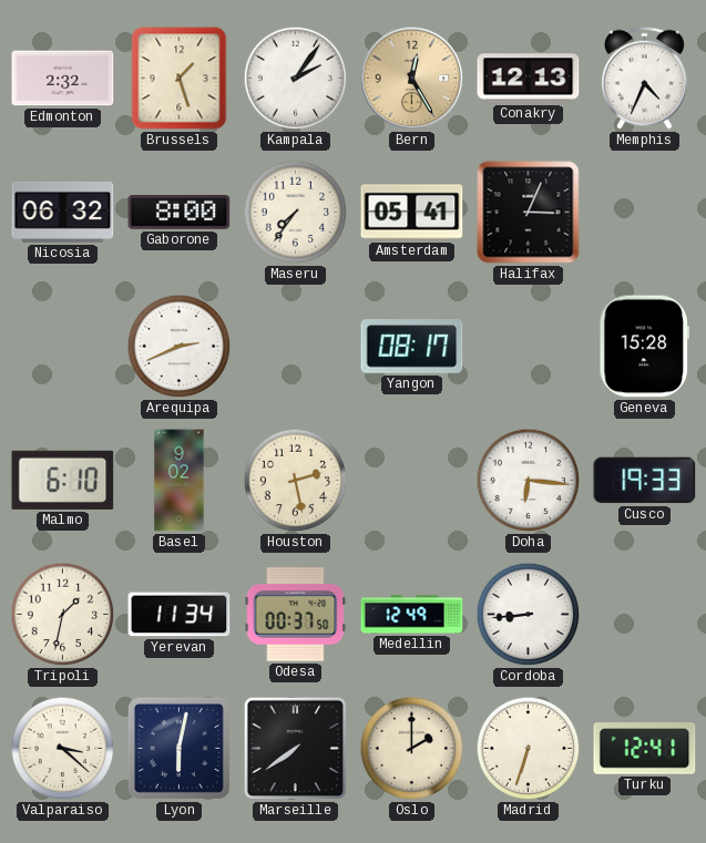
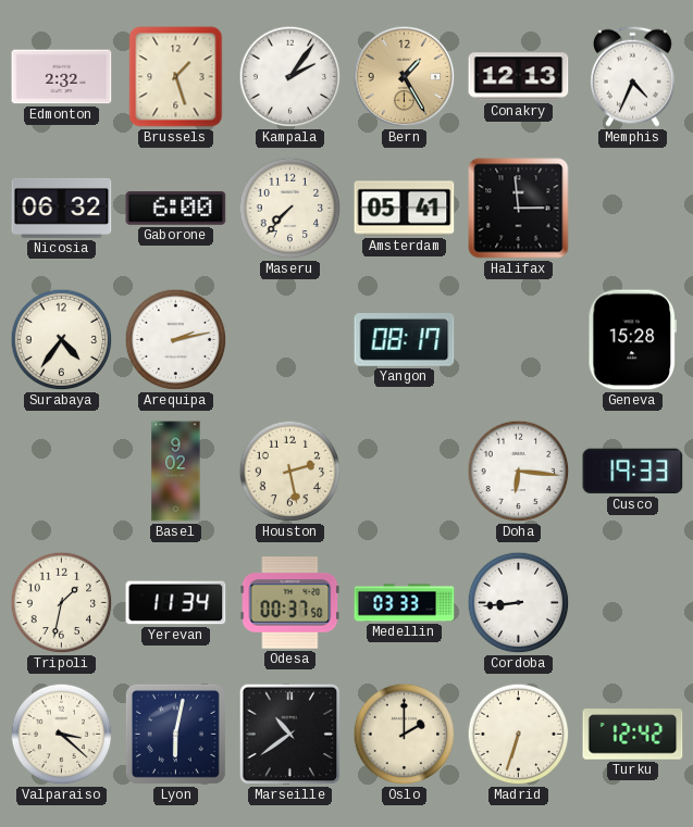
Bern: 12:25 -> 1:25
Gaborone: 8:00 -> 6:00
Maseru: 7:36 -> 7:37
Halifax: 3:04 -> 2:59
Surabaya: none -> 4:36
Arequipa: 2:41 -> 2:13
Malmo: 6:10 -> none
Medellin: 12:49 -> 03:33
Marseille: 7:39 -> 10:39
Turku: 12:41 -> 12:42
